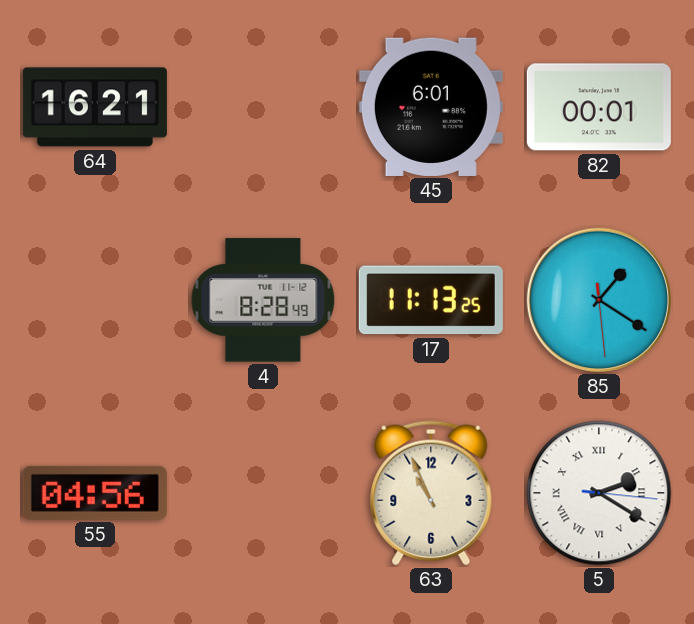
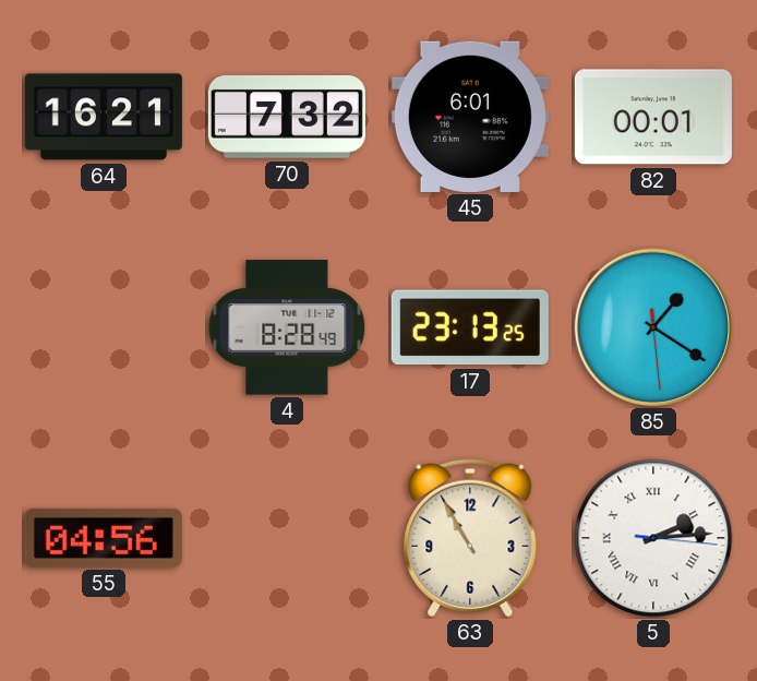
70: none -> 7:32
17: 11:13 -> 23:13
63: 10:56 -> 10:55
5: 2:20 -> 2:14
